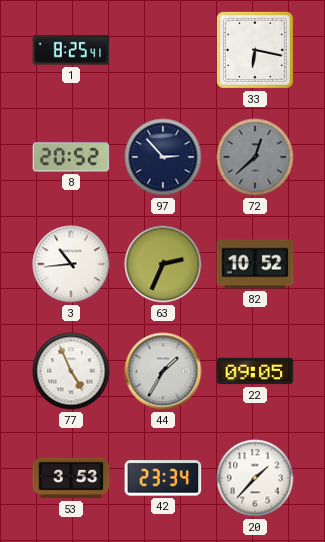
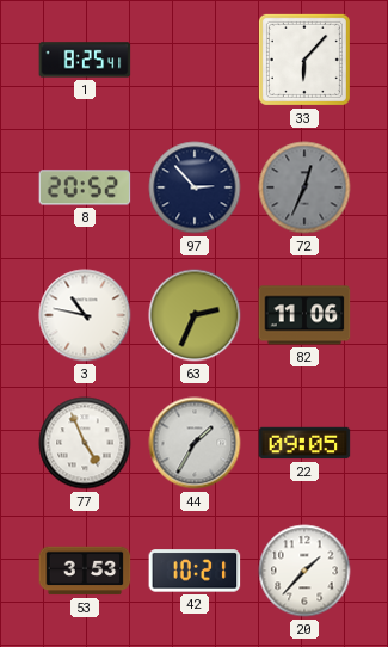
33: 6:17 -> 6:07
72: 12:38 -> 12:34
3: 10:44 -> 10:47
82: 10:52 -> 11:06
42: 23:34 -> 10:21
